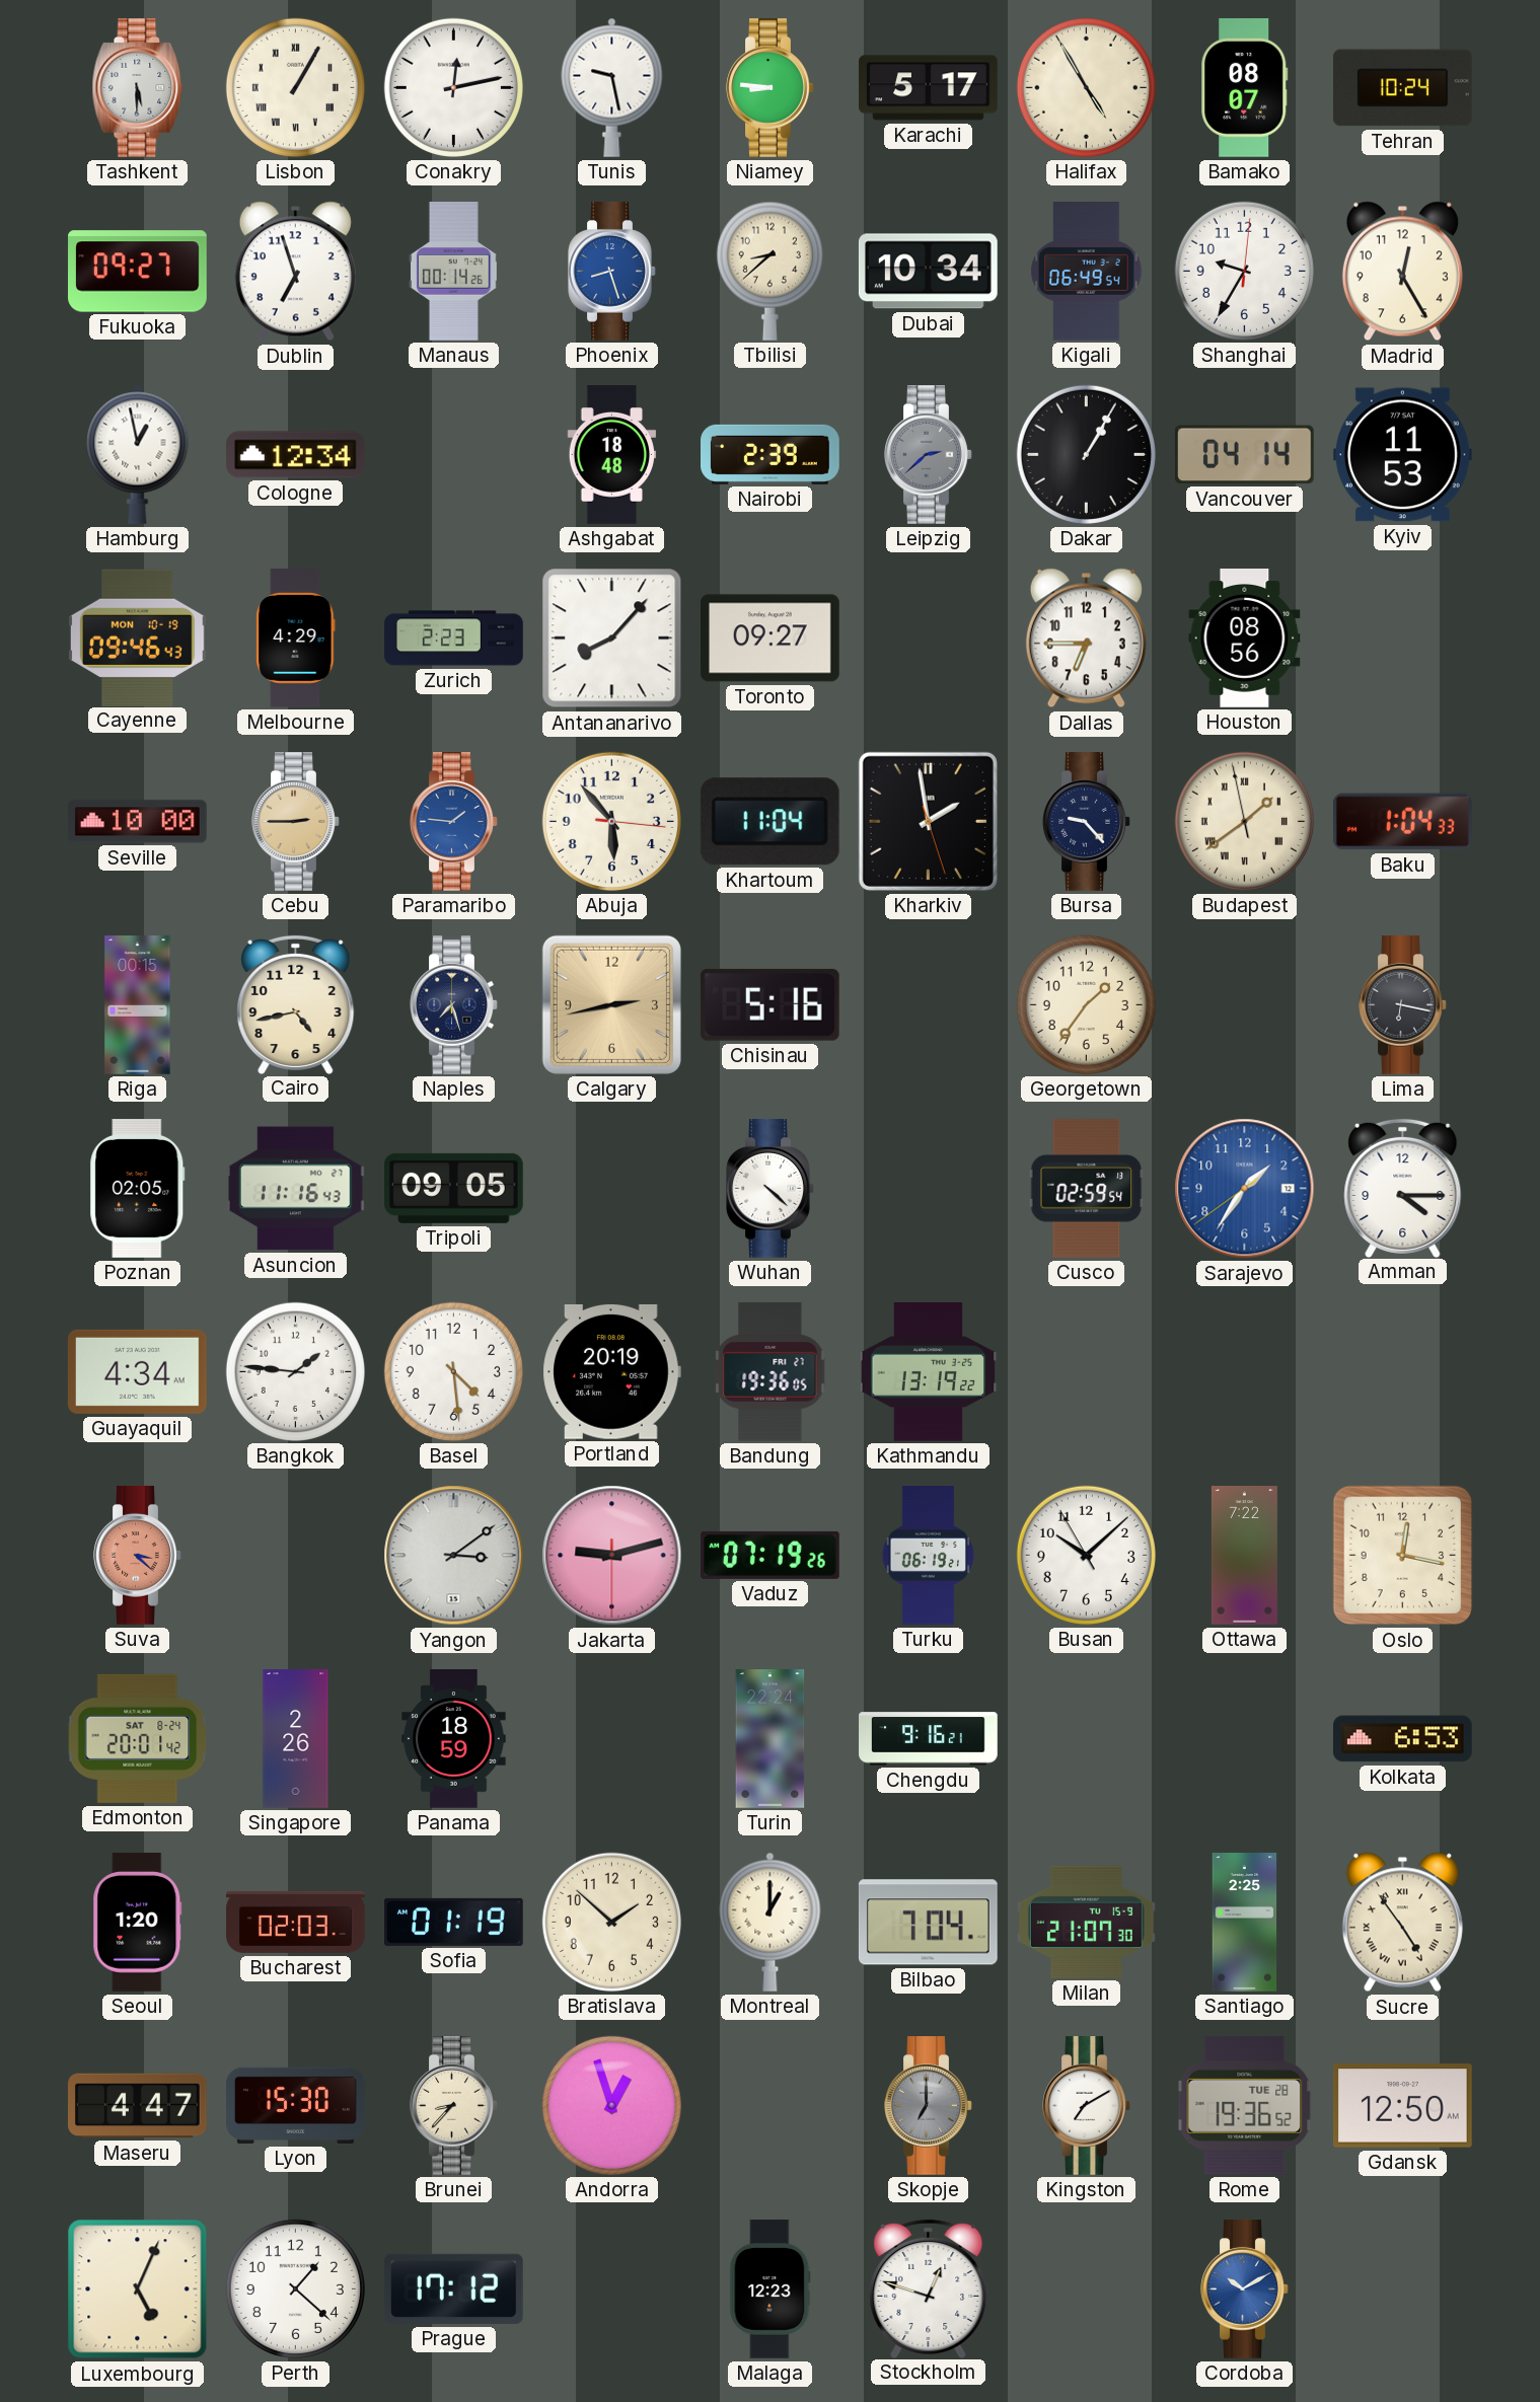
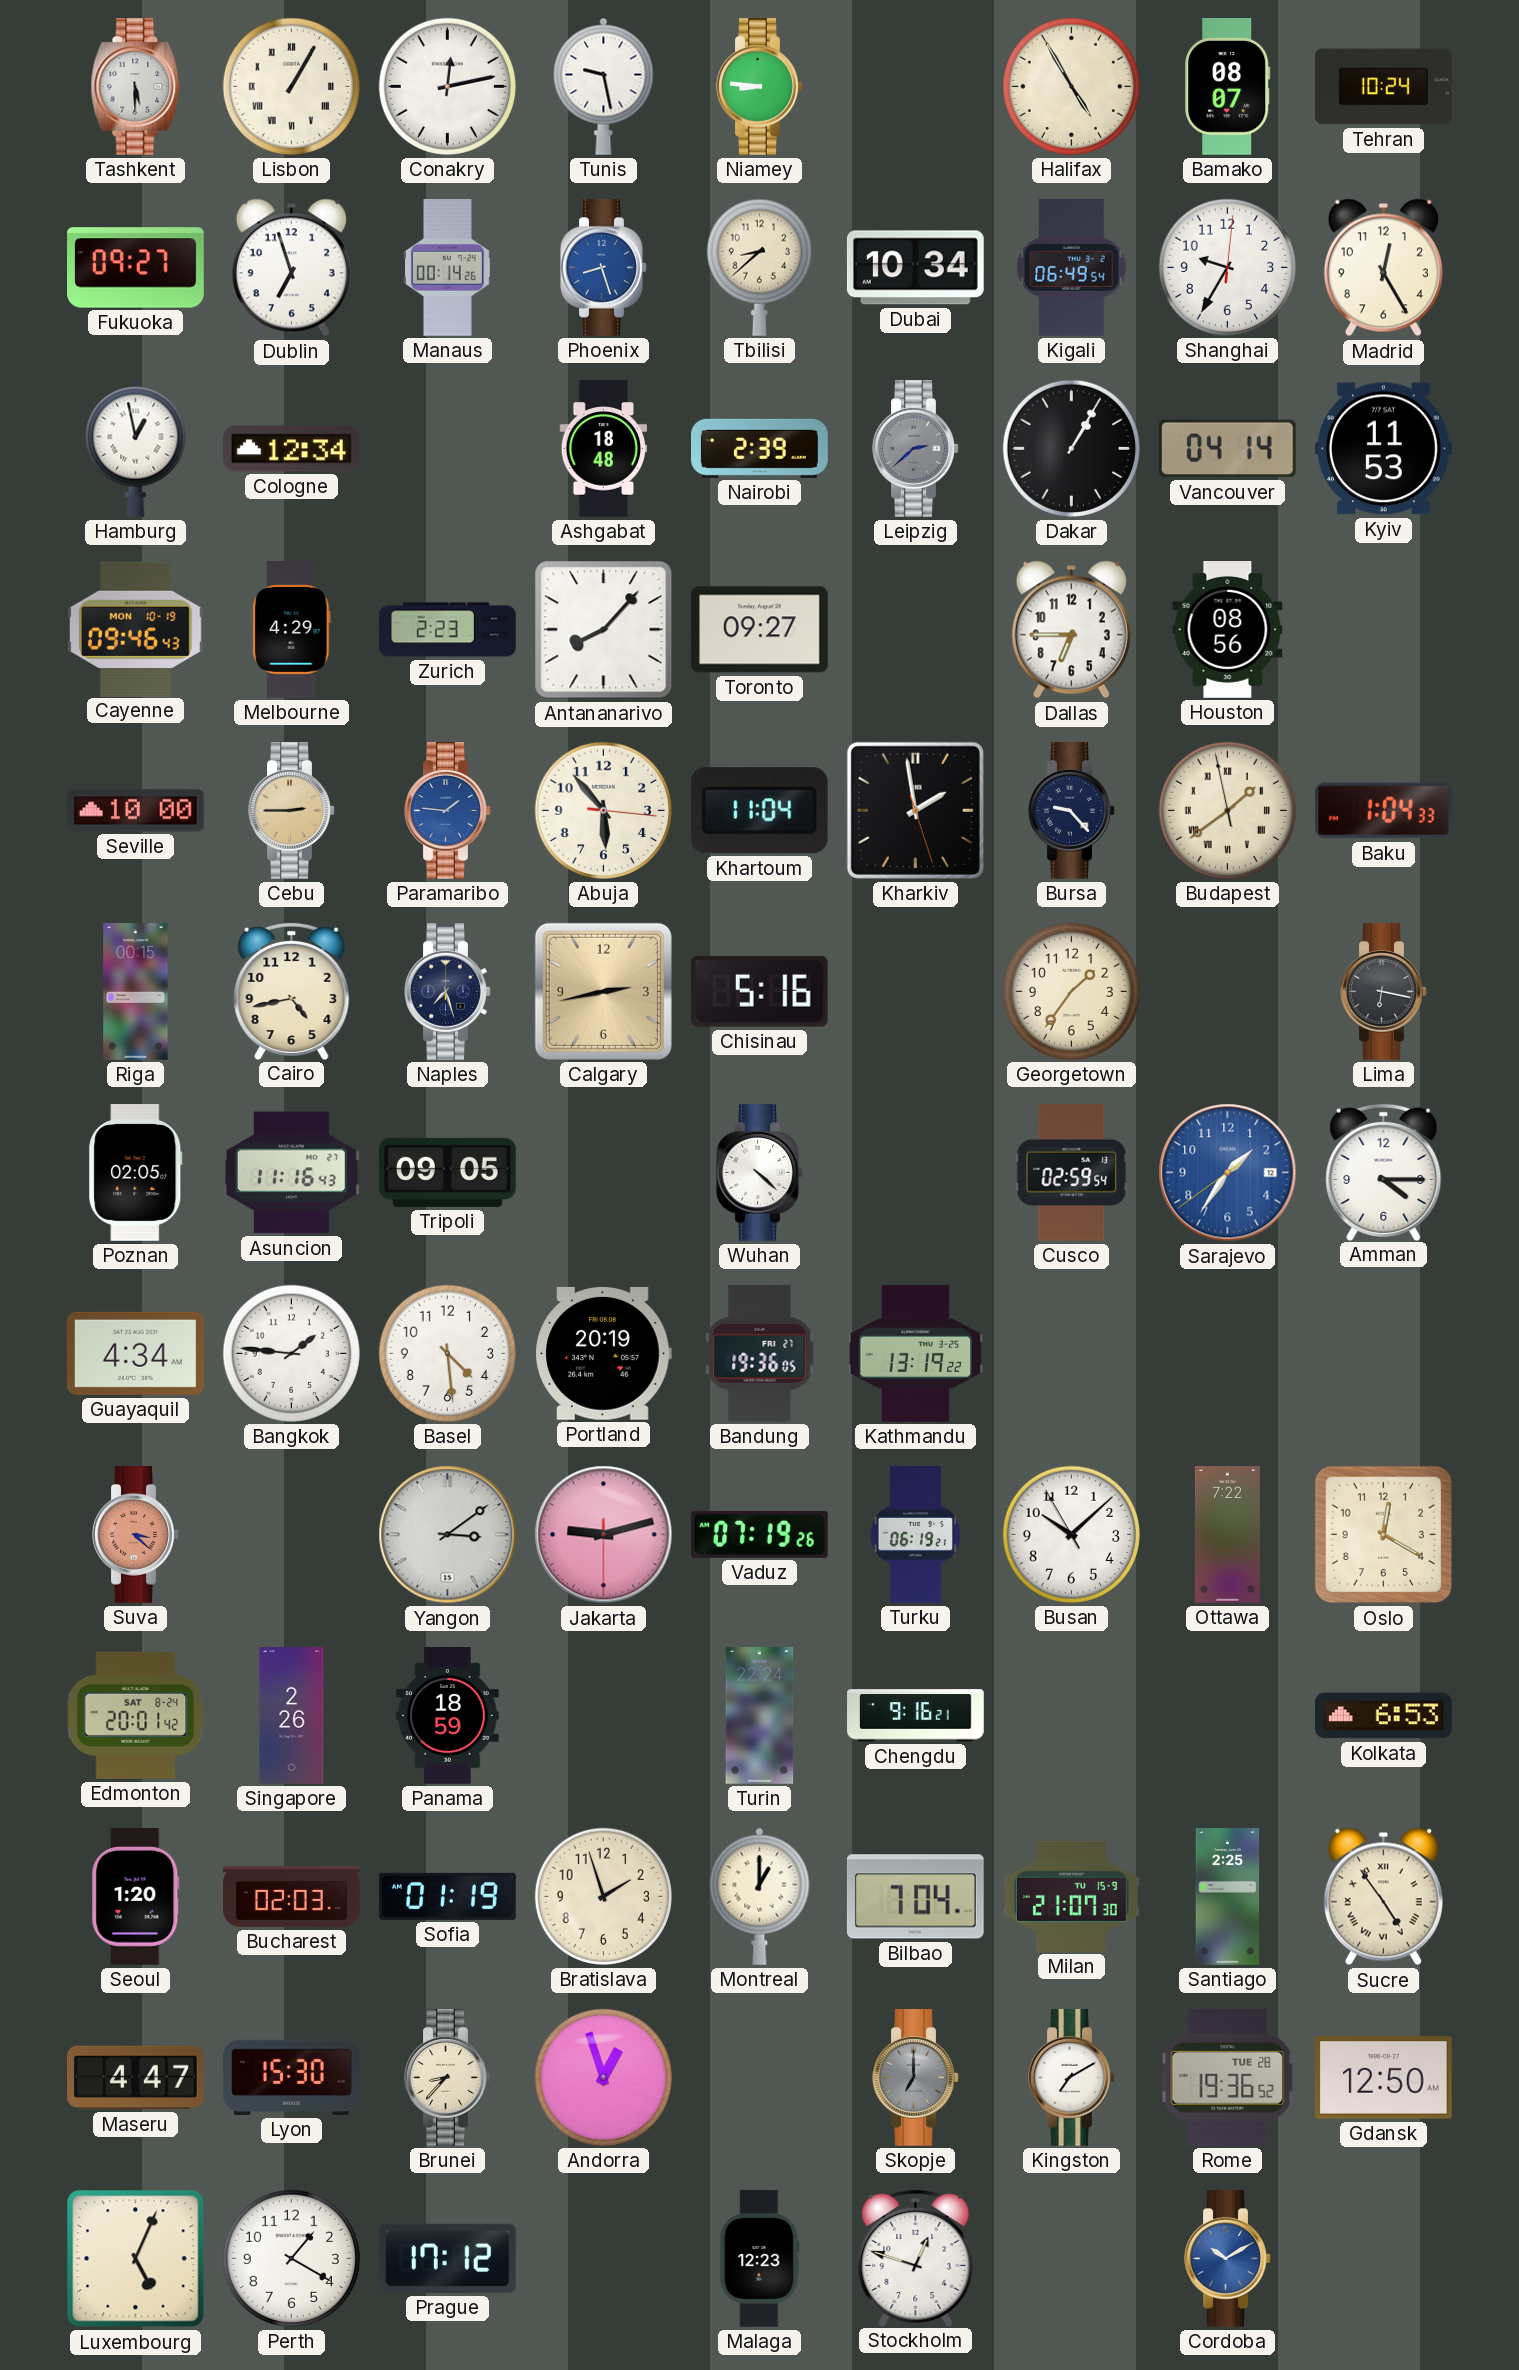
Karachi: 5:17 -> none
Oslo: 12:17 -> 12:20
Bratislava: 1:52 -> 1:57
Perth: 1:22 -> 1:20
